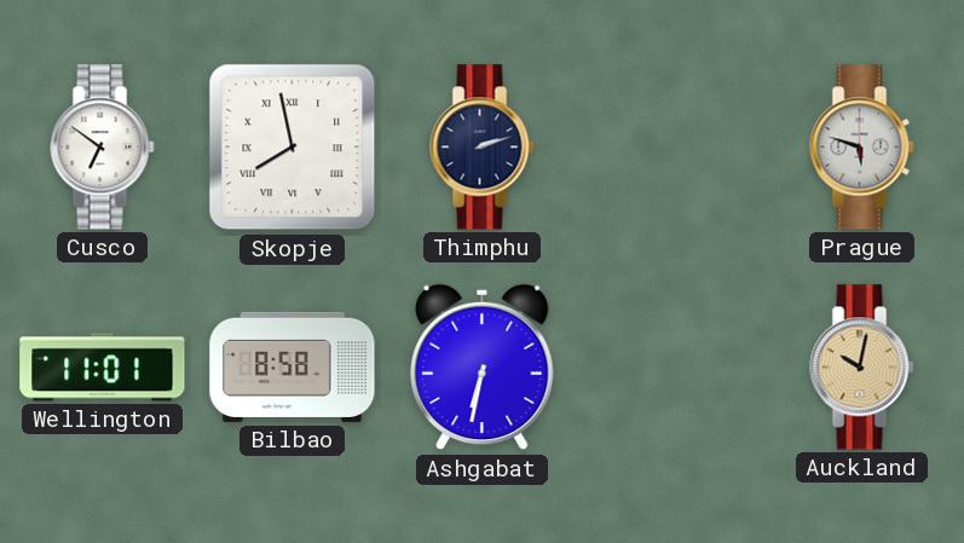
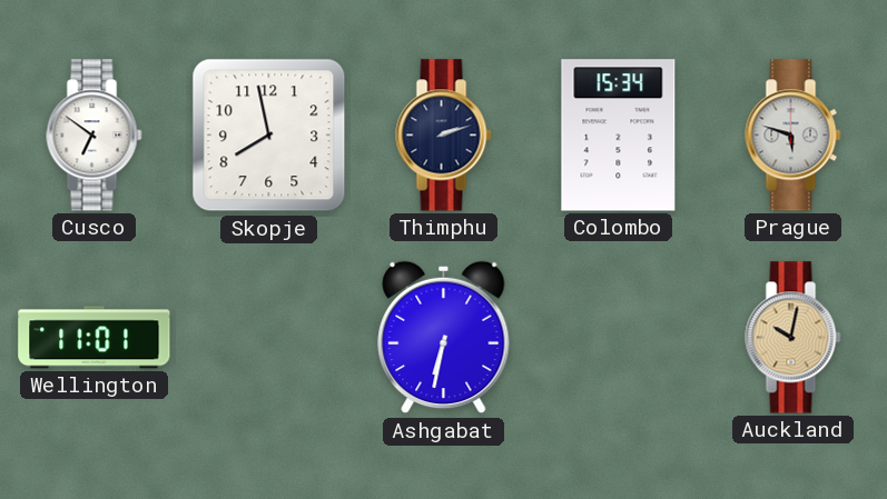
Skopje numerals: Roman -> Arabic
Colombo: none -> 15:34
Bilbao: 8:58 -> none
